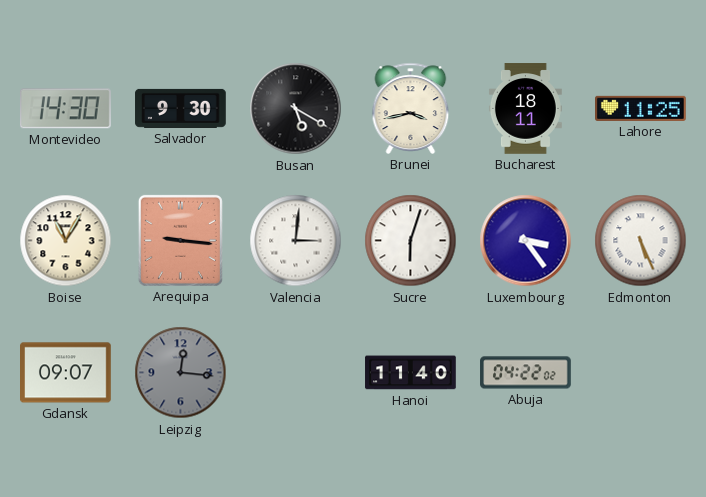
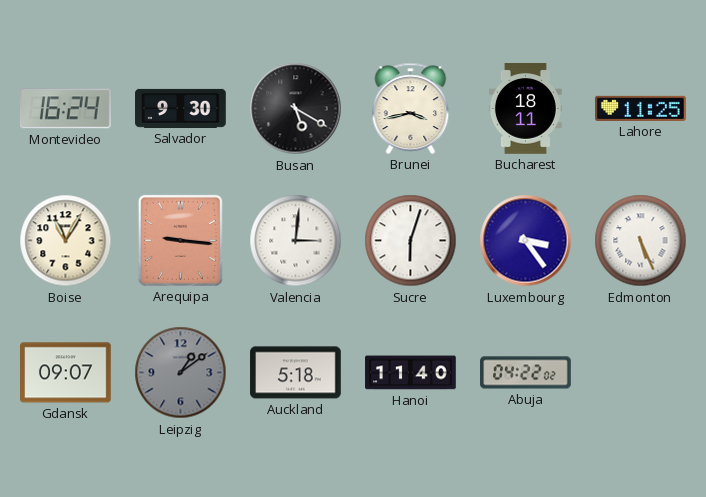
Montevideo: 14:30 -> 16:24
Leipzig: 12:16 -> 1:09
Auckland: none -> 5:18
